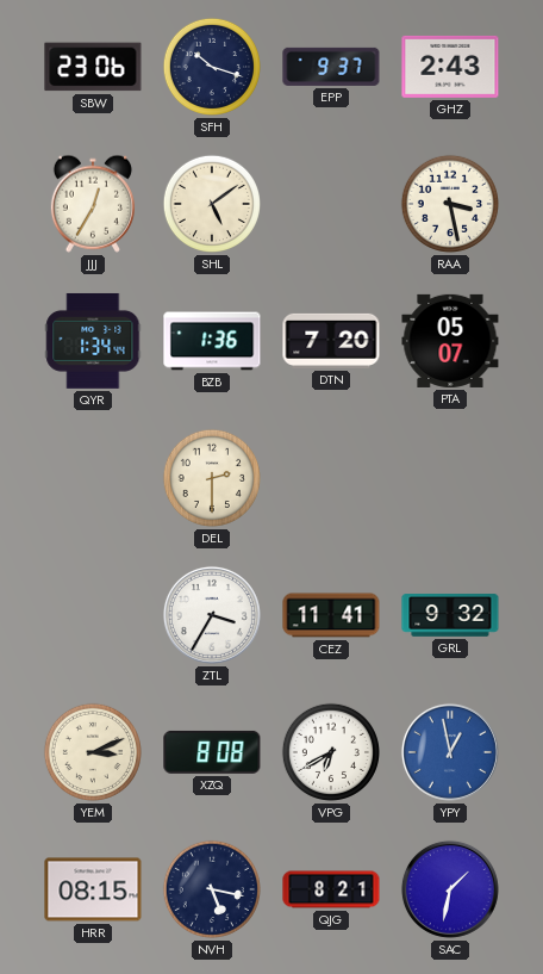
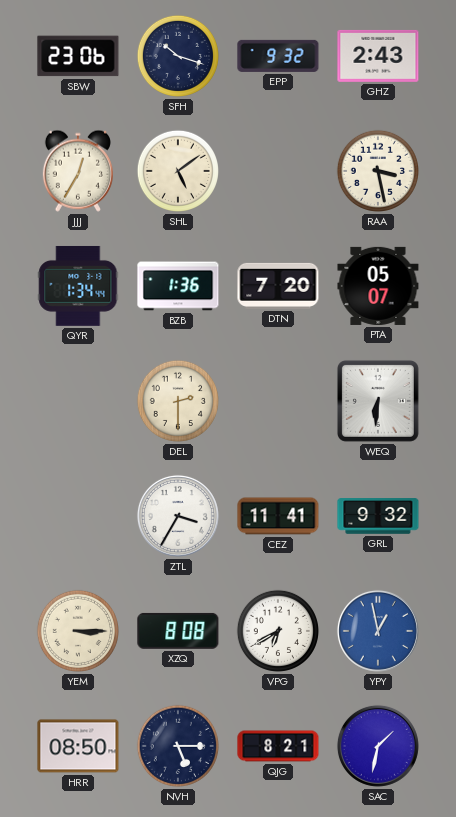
EPP: 9:37 -> 9:32
WEQ: none -> 6:31
YEM: 3:11 -> 3:15
HRR: 08:15 -> 08:50
NVH: 5:17 -> 5:15
